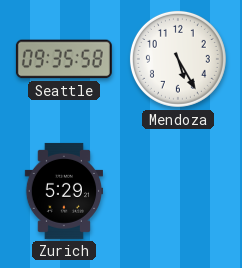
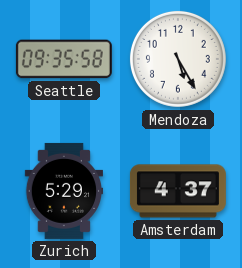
Amsterdam: none -> 4:37
